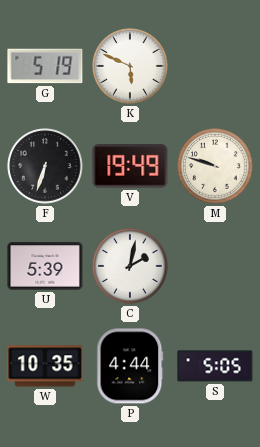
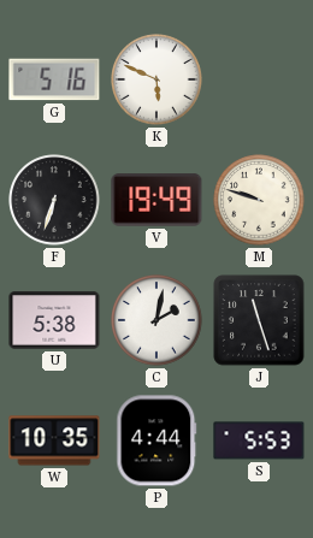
G: 5:19 -> 5:16
U: 5:39 -> 5:38
J: none -> 11:27
S: 5:05 -> 5:53
